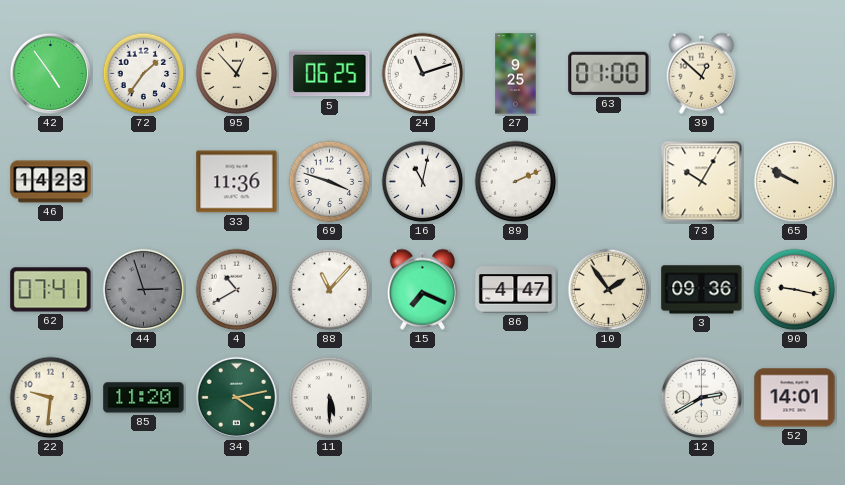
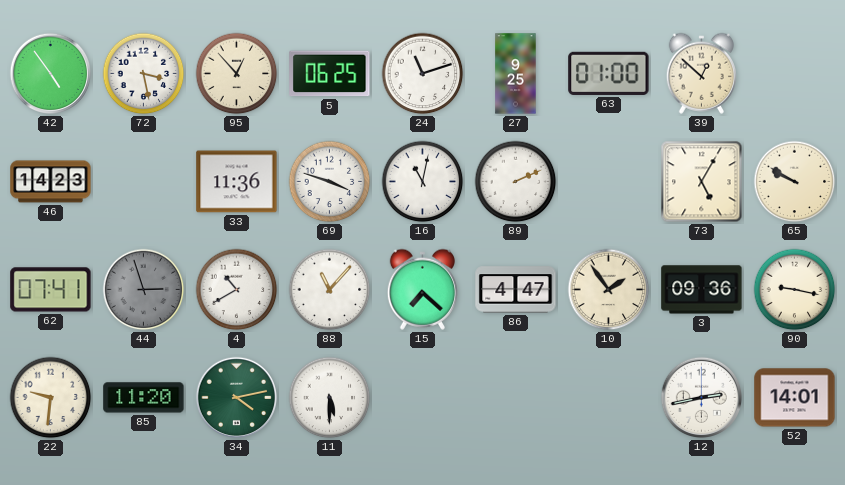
72: 1:36 -> 3:28
73: 10:05 -> 5:05
15: 7:19 -> 7:22
12: 2:40 -> 2:43
